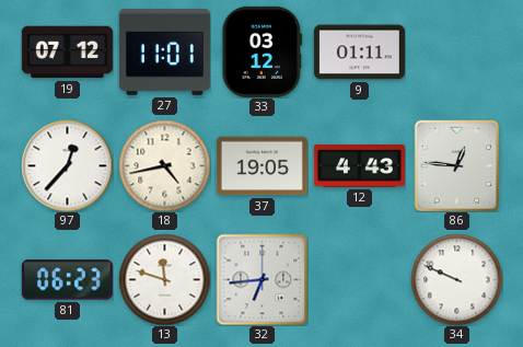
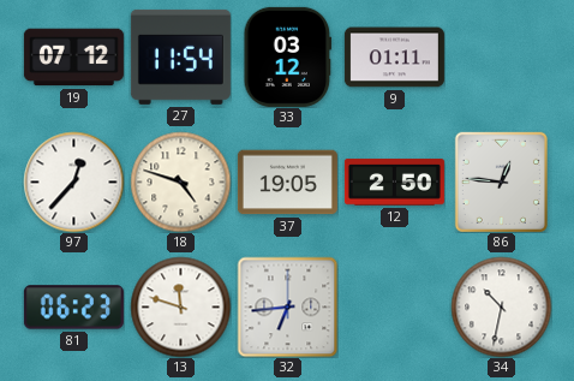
27: 11:01 -> 11:54
18: 4:43 -> 4:48
12: 4:43 -> 2:50
34: 9:49 -> 10:32
